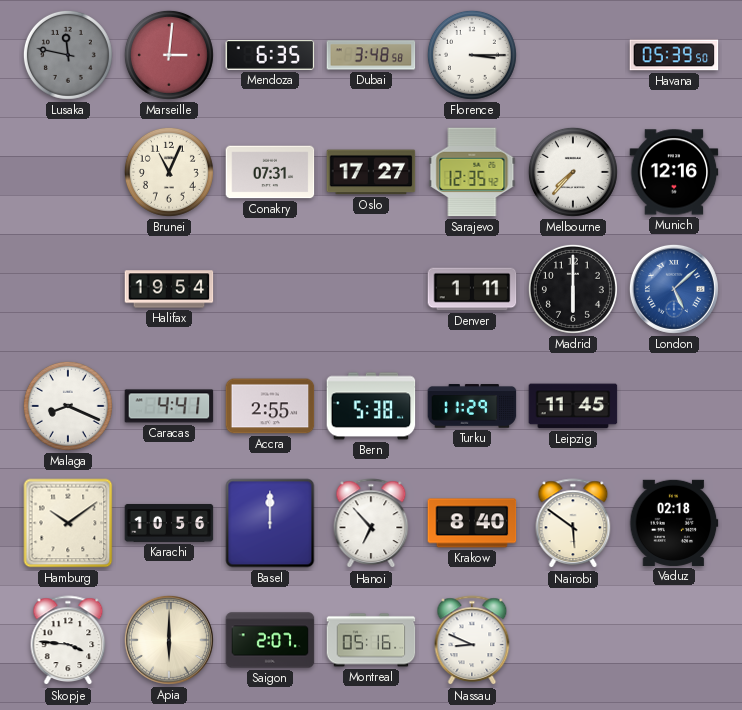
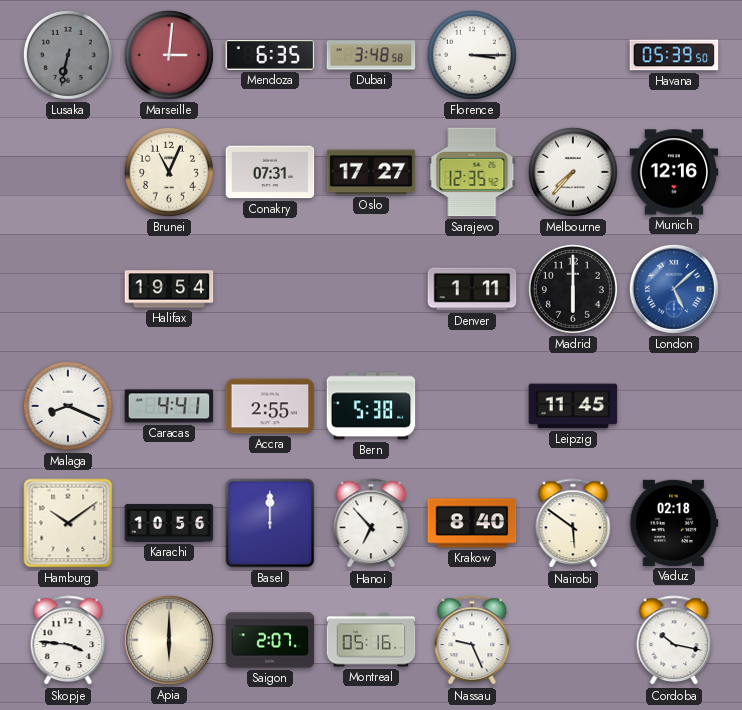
Lusaka: 11:47 -> 6:32
Turku: 11:29 -> none
Nassau: 8:49 -> 9:26
Cordoba: none -> 10:17
